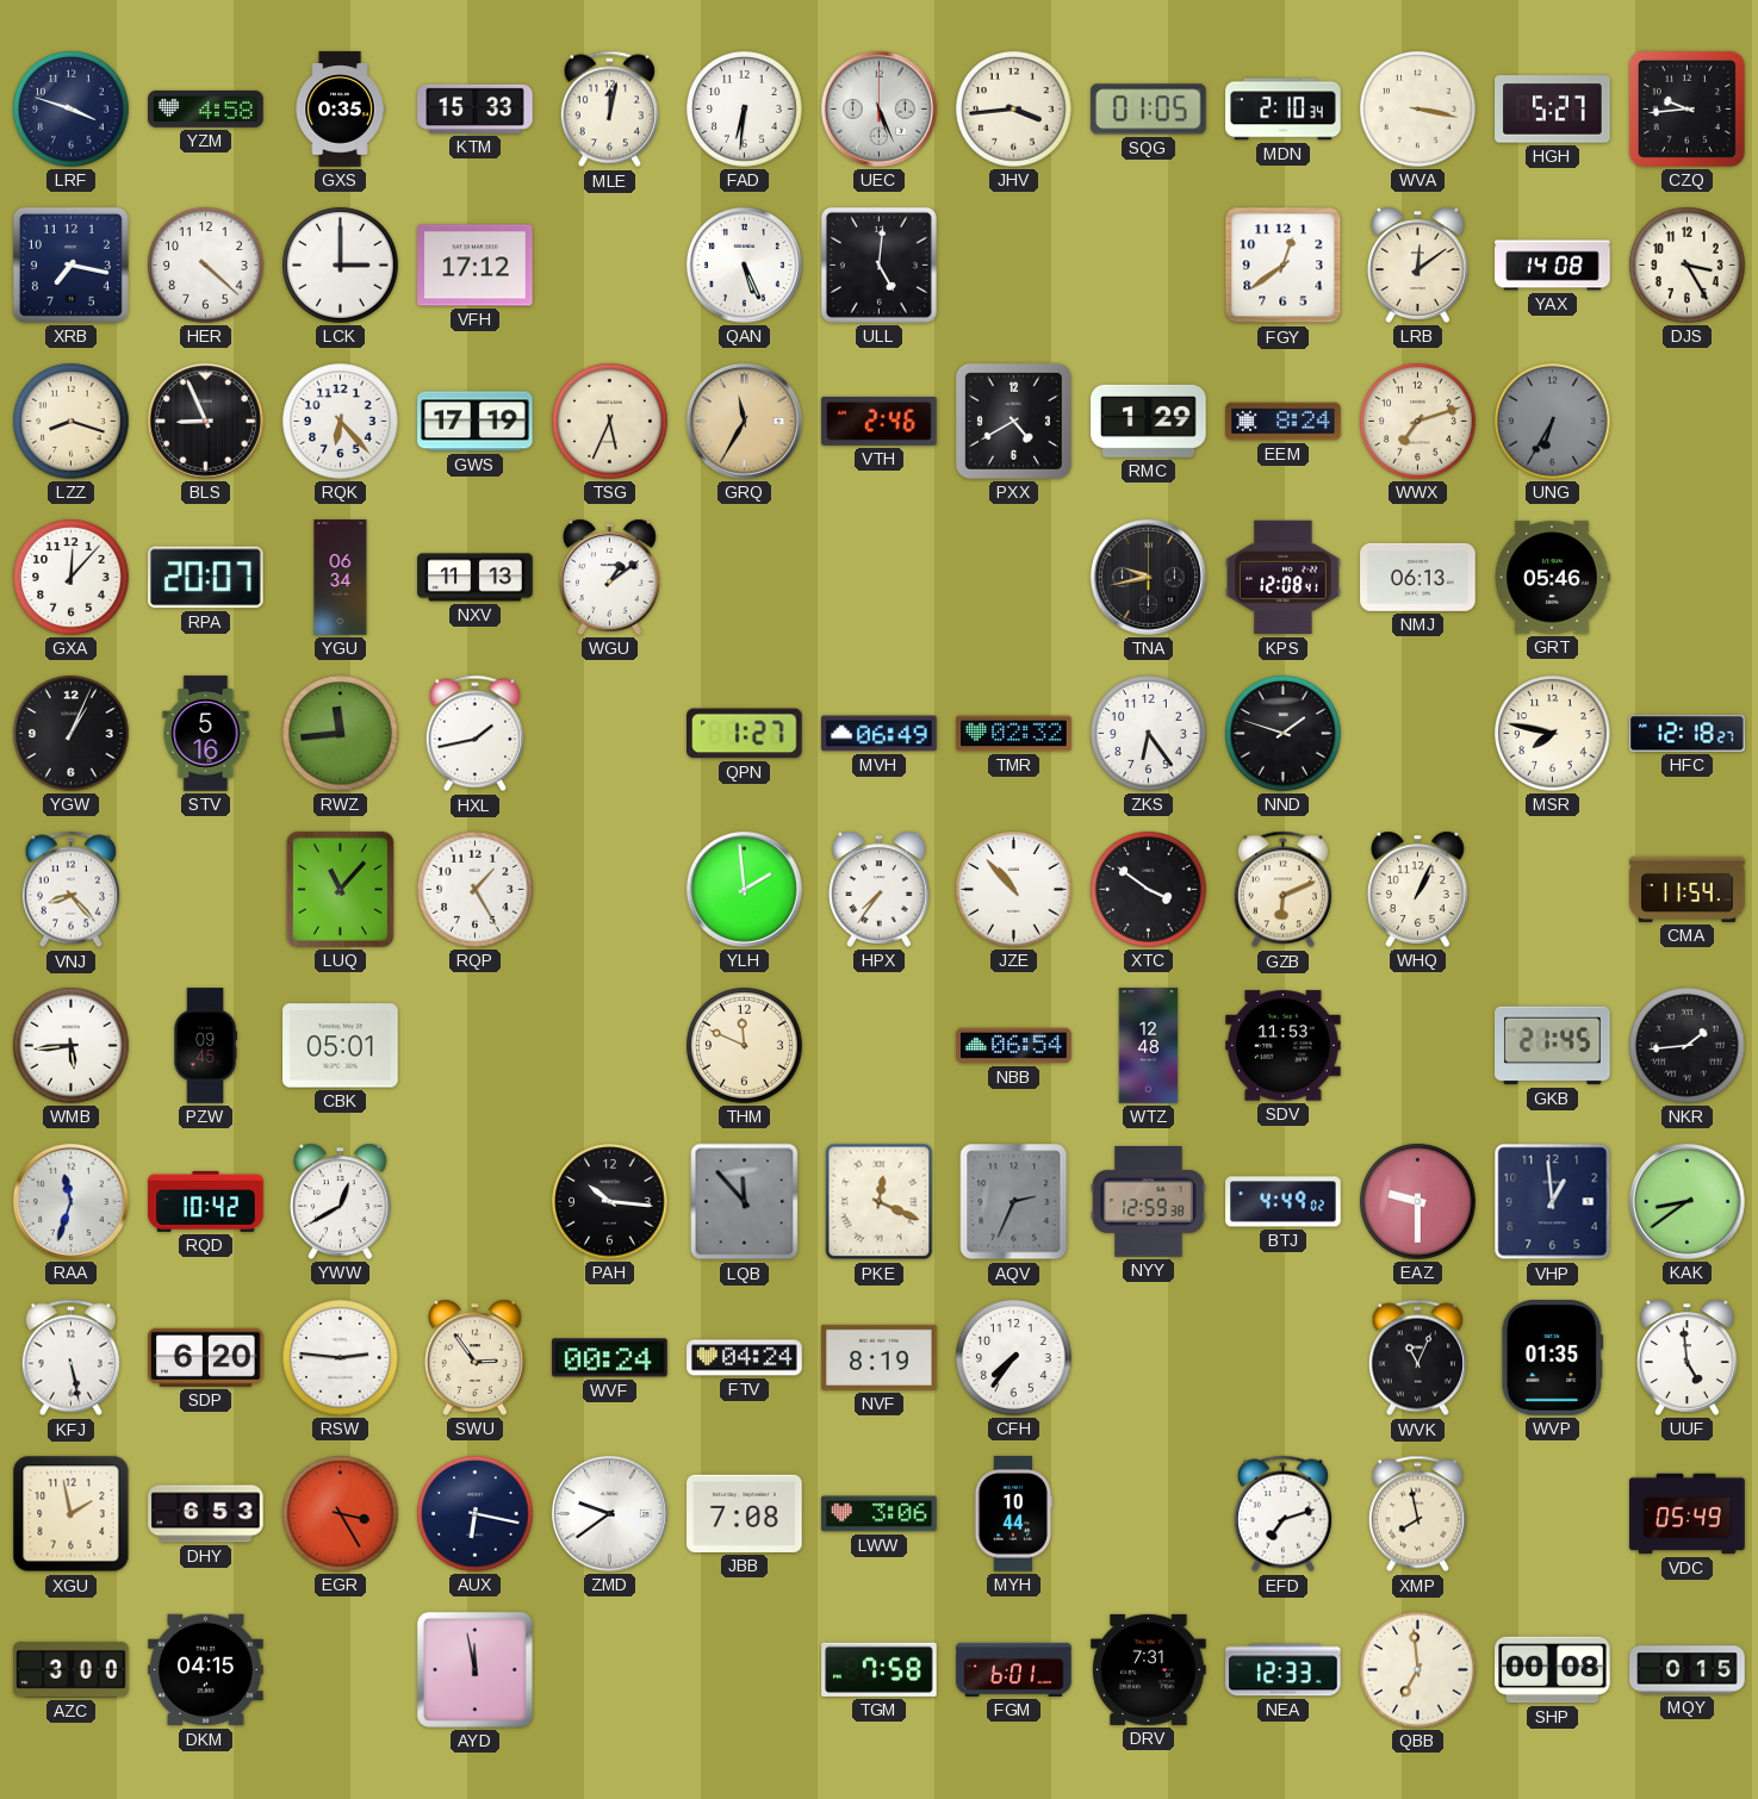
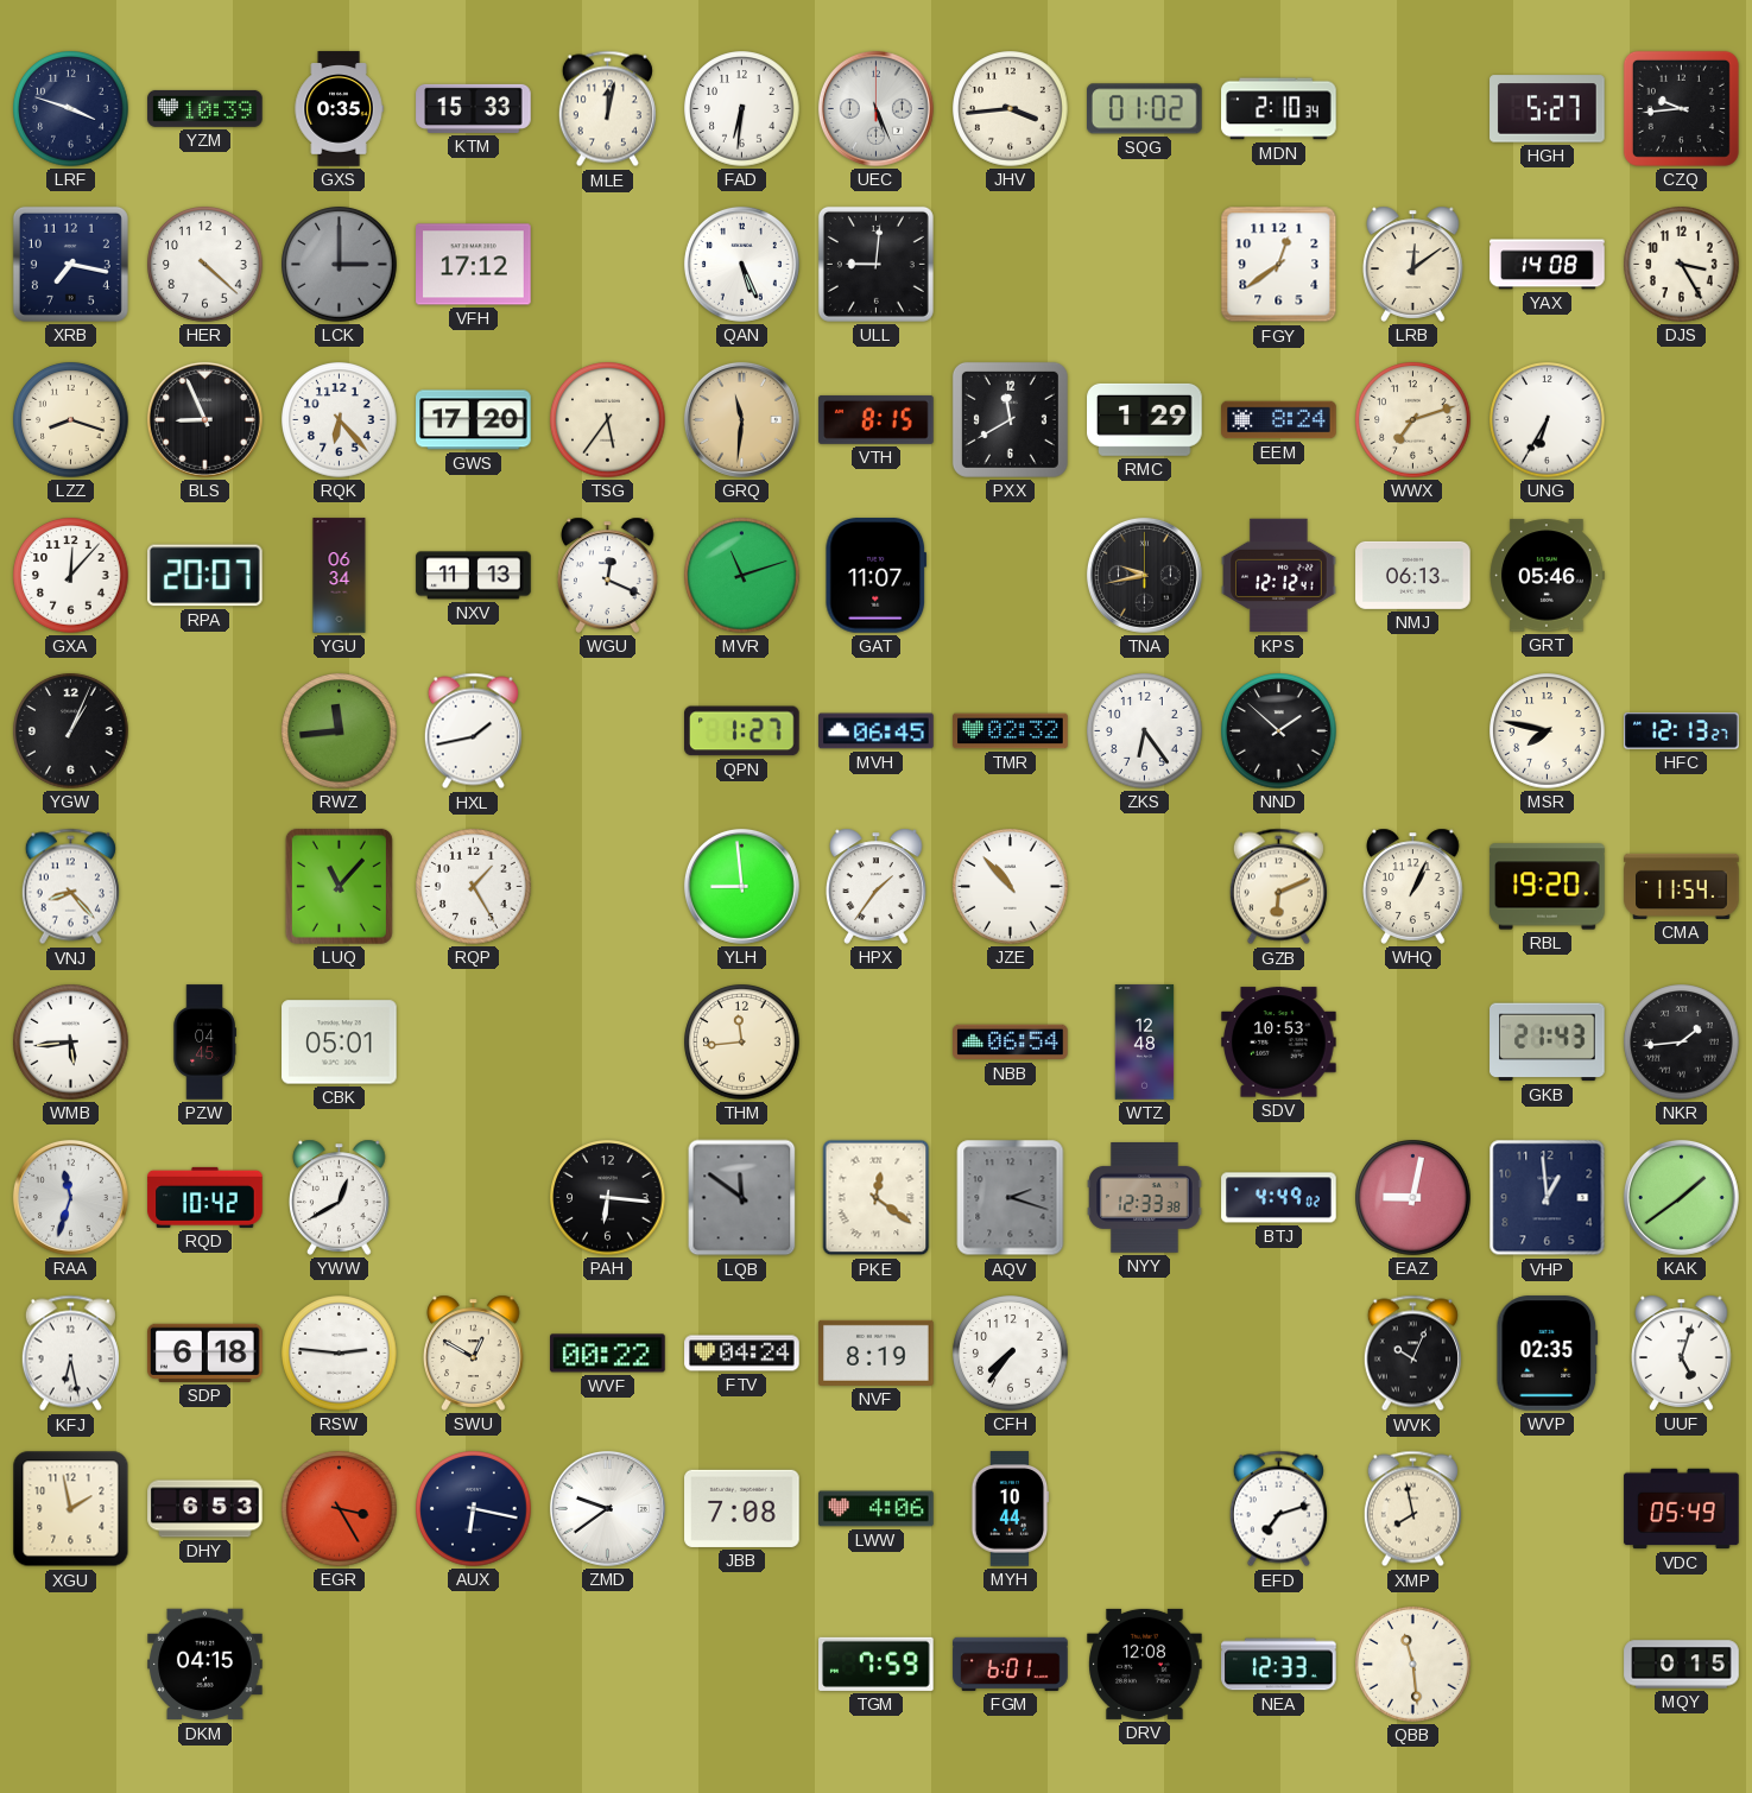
YZM: 4:58 -> 10:39
SQG: 01:05 -> 01:02
WVA: 3:17 -> none
LCK dial: white -> grey
ULL: 5:01 -> 9:01
GWS: 17:19 -> 17:20
TSG: 5:34 -> 5:36
GRQ: 11:35 -> 11:31
VTH: 2:46 -> 8:15
PXX: 4:40 -> 11:40
UNG dial: grey -> white
WGU: 1:09 -> 12:19
MVR: none -> 11:12
GAT: none -> 11:07
KPS: 12:08 -> 12:12
STV: 5:16 -> none
MVH: 06:49 -> 06:45
NND: 1:48 -> 1:52
HFC: 12:18 -> 12:13
YLH: 1:59 -> 8:59
HPX: 7:36 -> 1:36
XTC: 3:51 -> none
RBL: none -> 19:20
PZW: 09:45 -> 04:45
THM: 11:49 -> 11:44
SDV: 11:53 -> 10:53
GKB: 21:45 -> 21:43
PAH: 10:16 -> 6:16
LQB: 11:53 -> 11:51
PKE: 12:19 -> 12:21
AQV: 2:34 -> 2:18
NYY: 12:59 -> 12:33
EAZ: 9:30 -> 9:02
KAK: 8:39 -> 1:39
KFJ: 5:28 -> 6:28
SDP: 6:20 -> 6:18
SWU: 2:54 -> 12:50
WVF: 00:24 -> 00:22
WVK: 11:04 -> 10:04
WVP: 01:35 -> 02:35
UUF: 4:59 -> 5:03
LWW: 3:06 -> 4:06
AZC: 3:00 -> none
AYD: 11:58 -> none
TGM: 7:58 -> 7:59
DRV: 7:31 -> 12:08
QBB: 6:59 -> 11:29
SHP: 00:08 -> none
